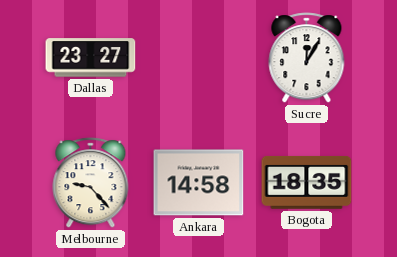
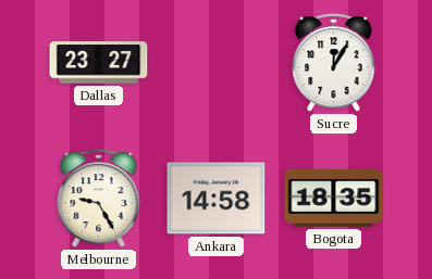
Melbourne: 9:23 -> 9:25
